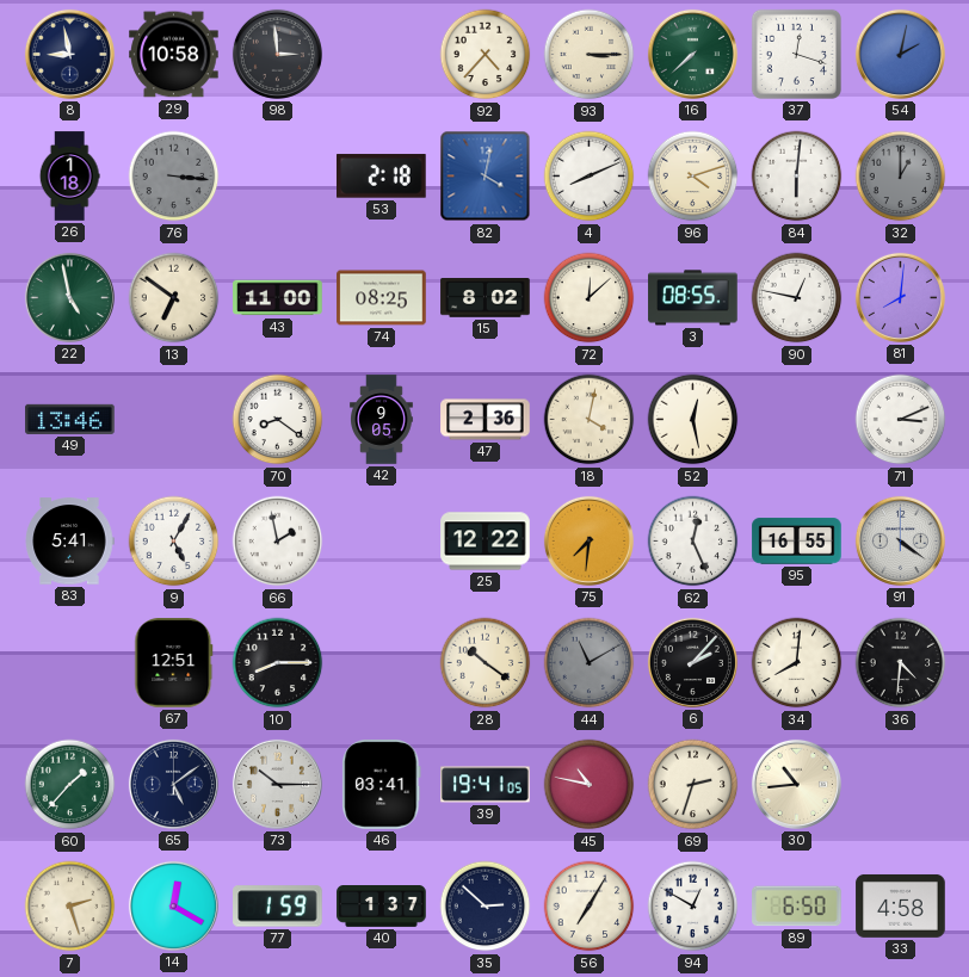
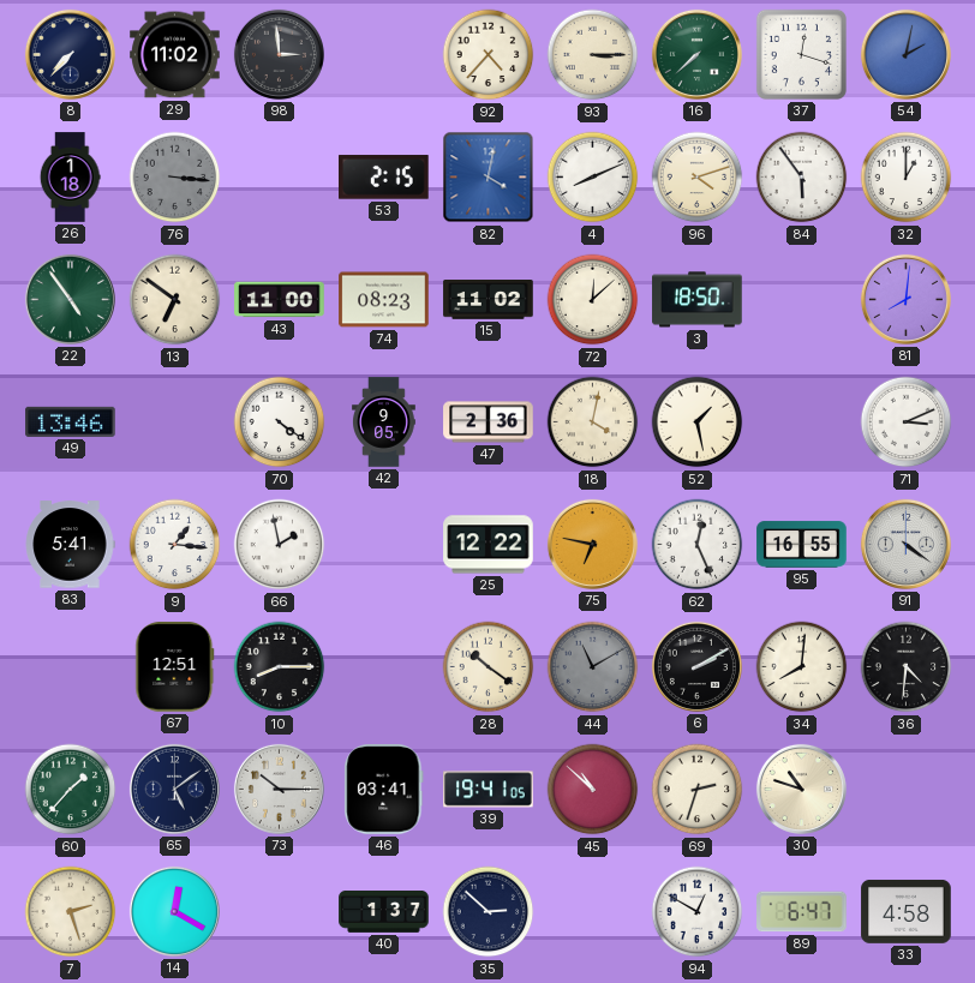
8: 8:58 -> 7:37
29: 10:58 -> 11:02
53: 2:18 -> 2:15
84: 6:01 -> 5:54
32 dial: grey -> white
22: 4:58 -> 4:54
74: 08:25 -> 08:23
15: 8:02 -> 11:02
3: 08:55 -> 18:50
90: 12:47 -> none
70: 8:21 -> 4:21
52: 12:28 -> 1:28
9: 5:05 -> 1:16
75: 7:31 -> 6:47
6: 2:07 -> 2:10
45: 10:47 -> 10:52
30: 10:44 -> 10:48
77: 1:59 -> none
56: 7:05 -> none
89: 6:50 -> 6:47
